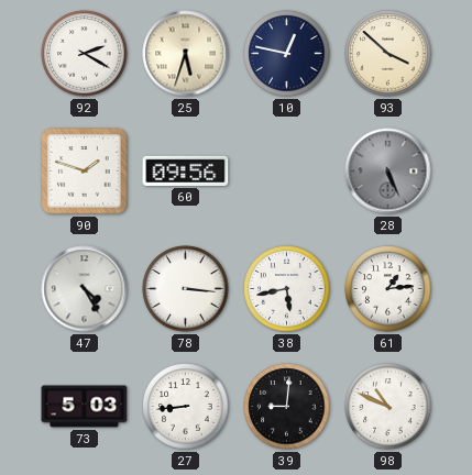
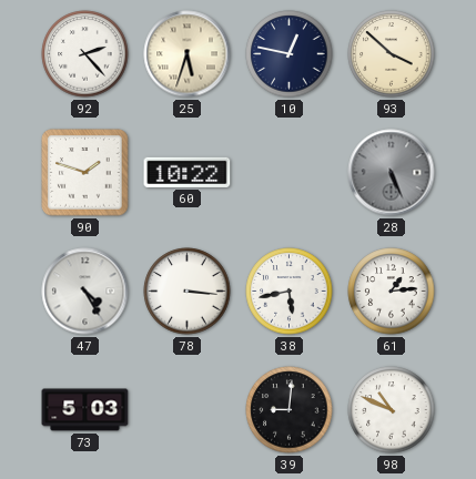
92: 2:20 -> 2:23
60: 09:56 -> 10:22
27: 8:44 -> none
